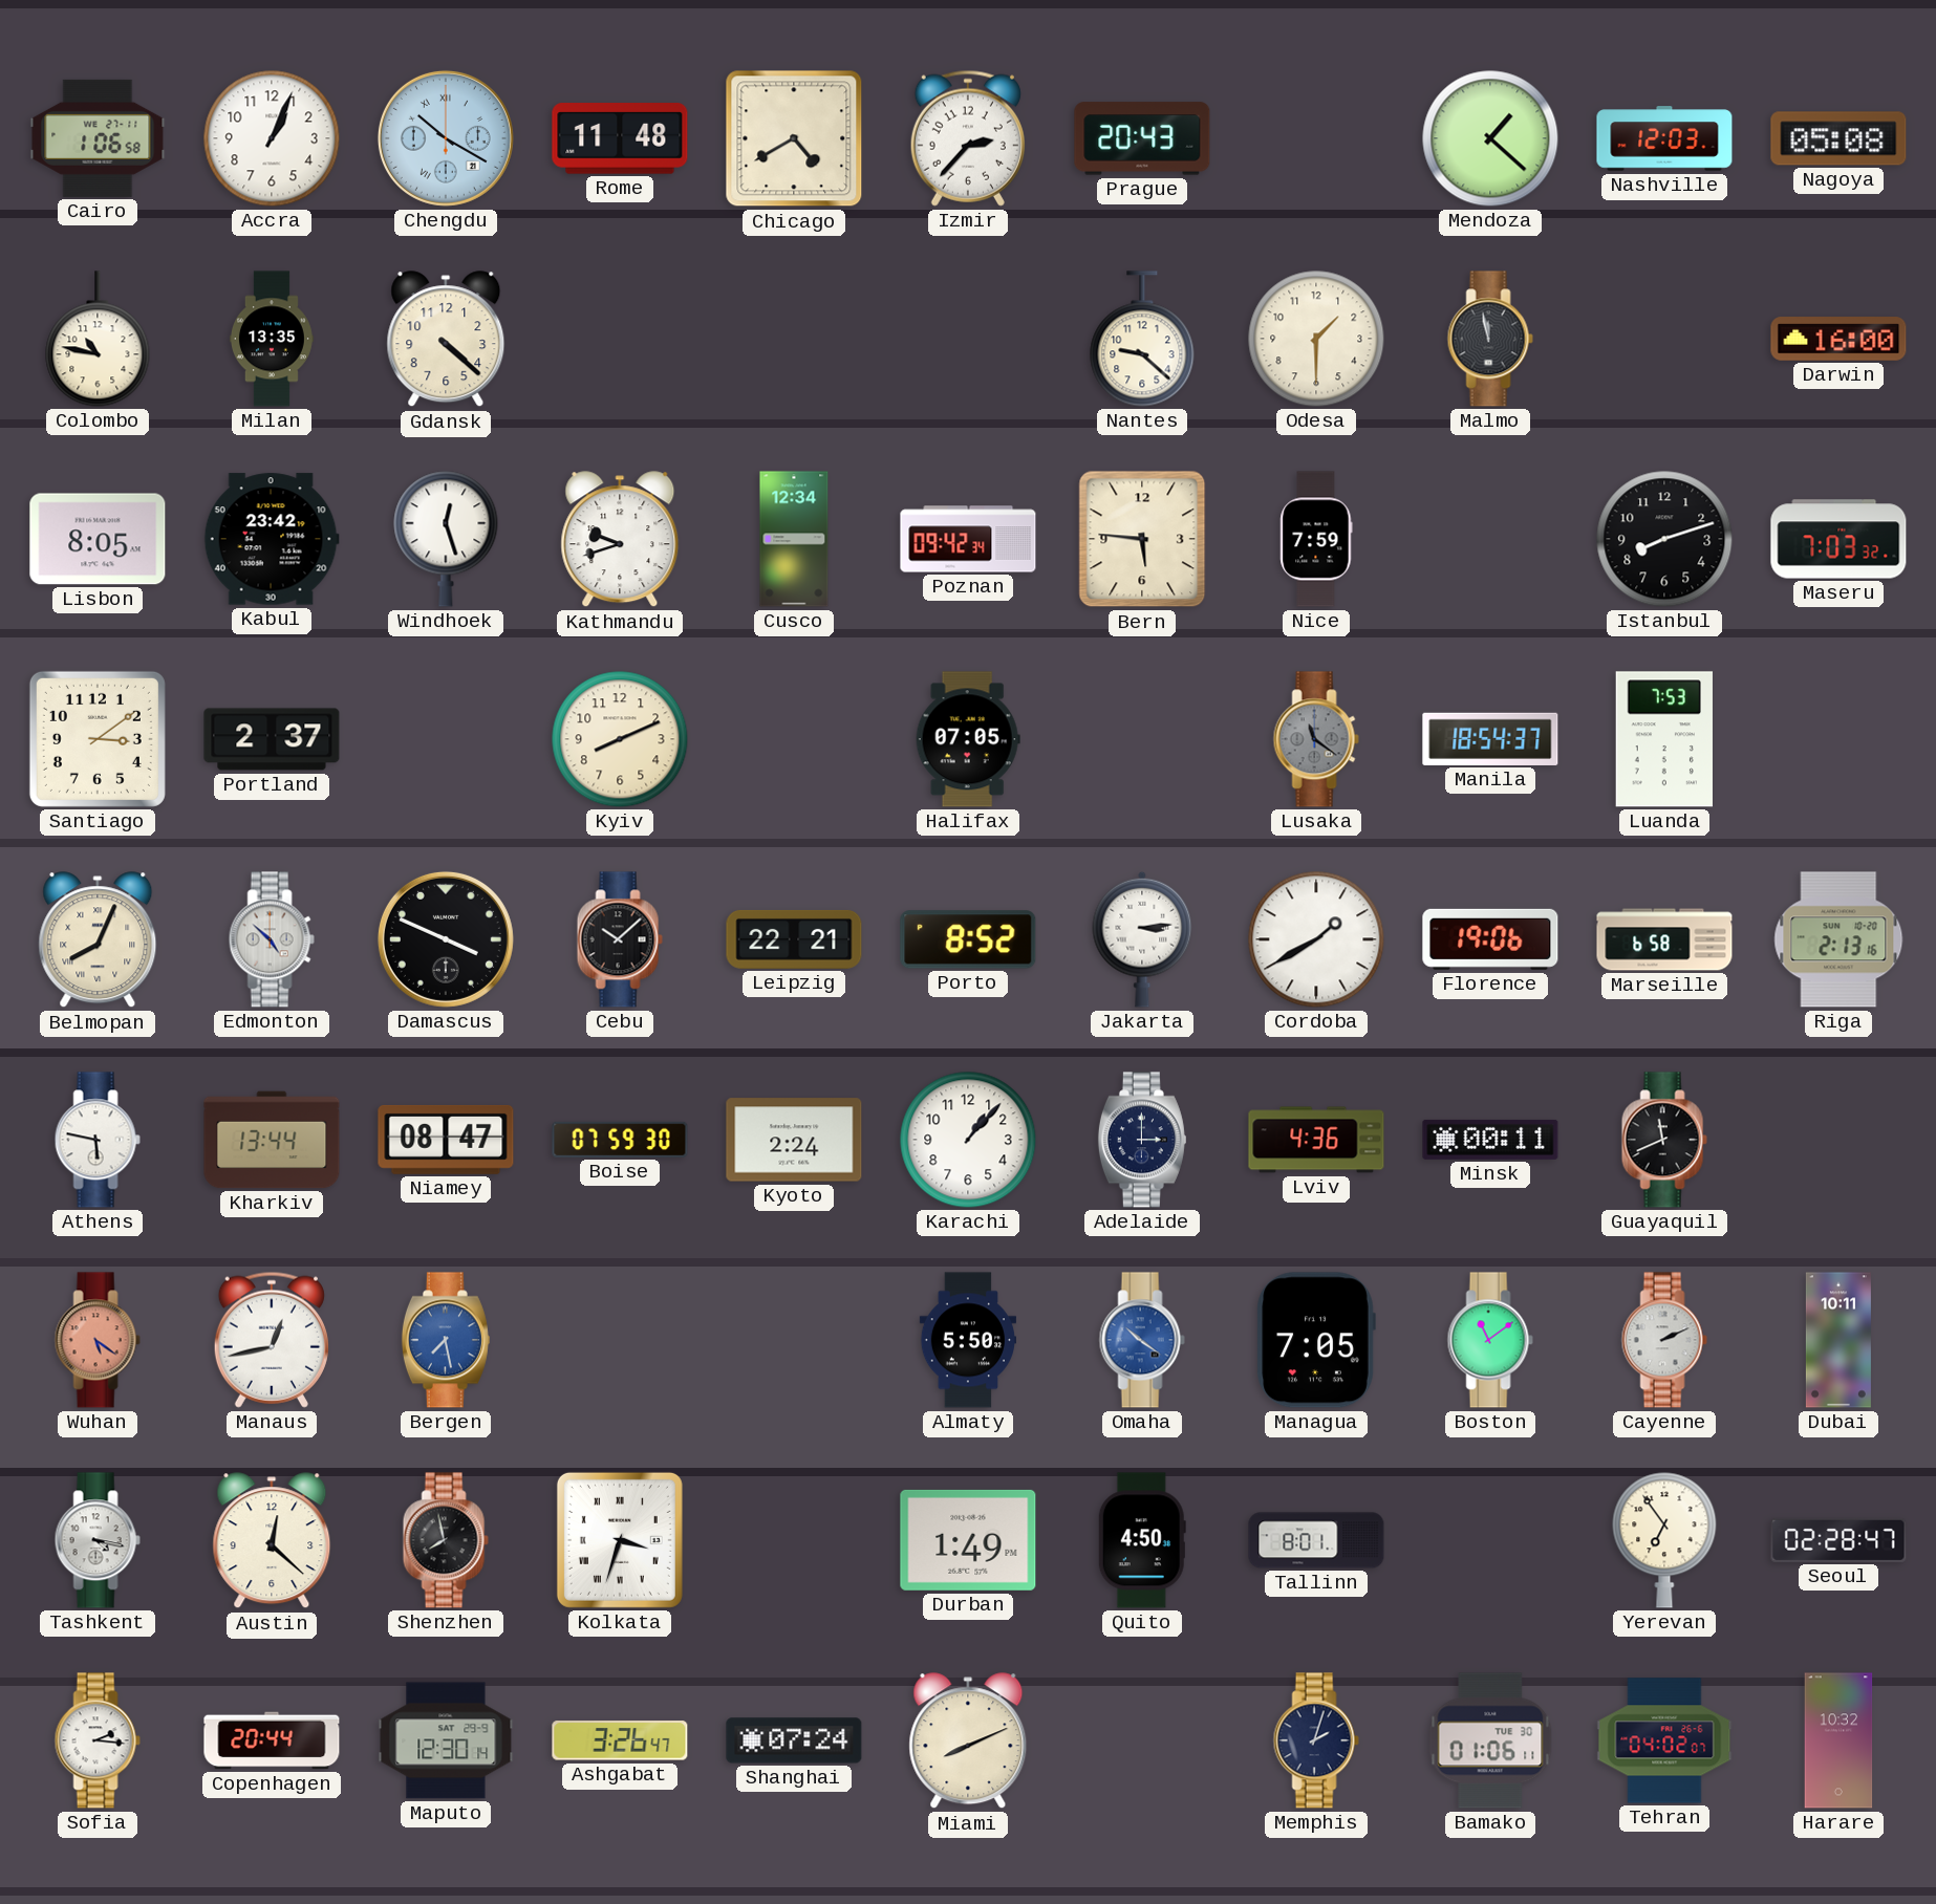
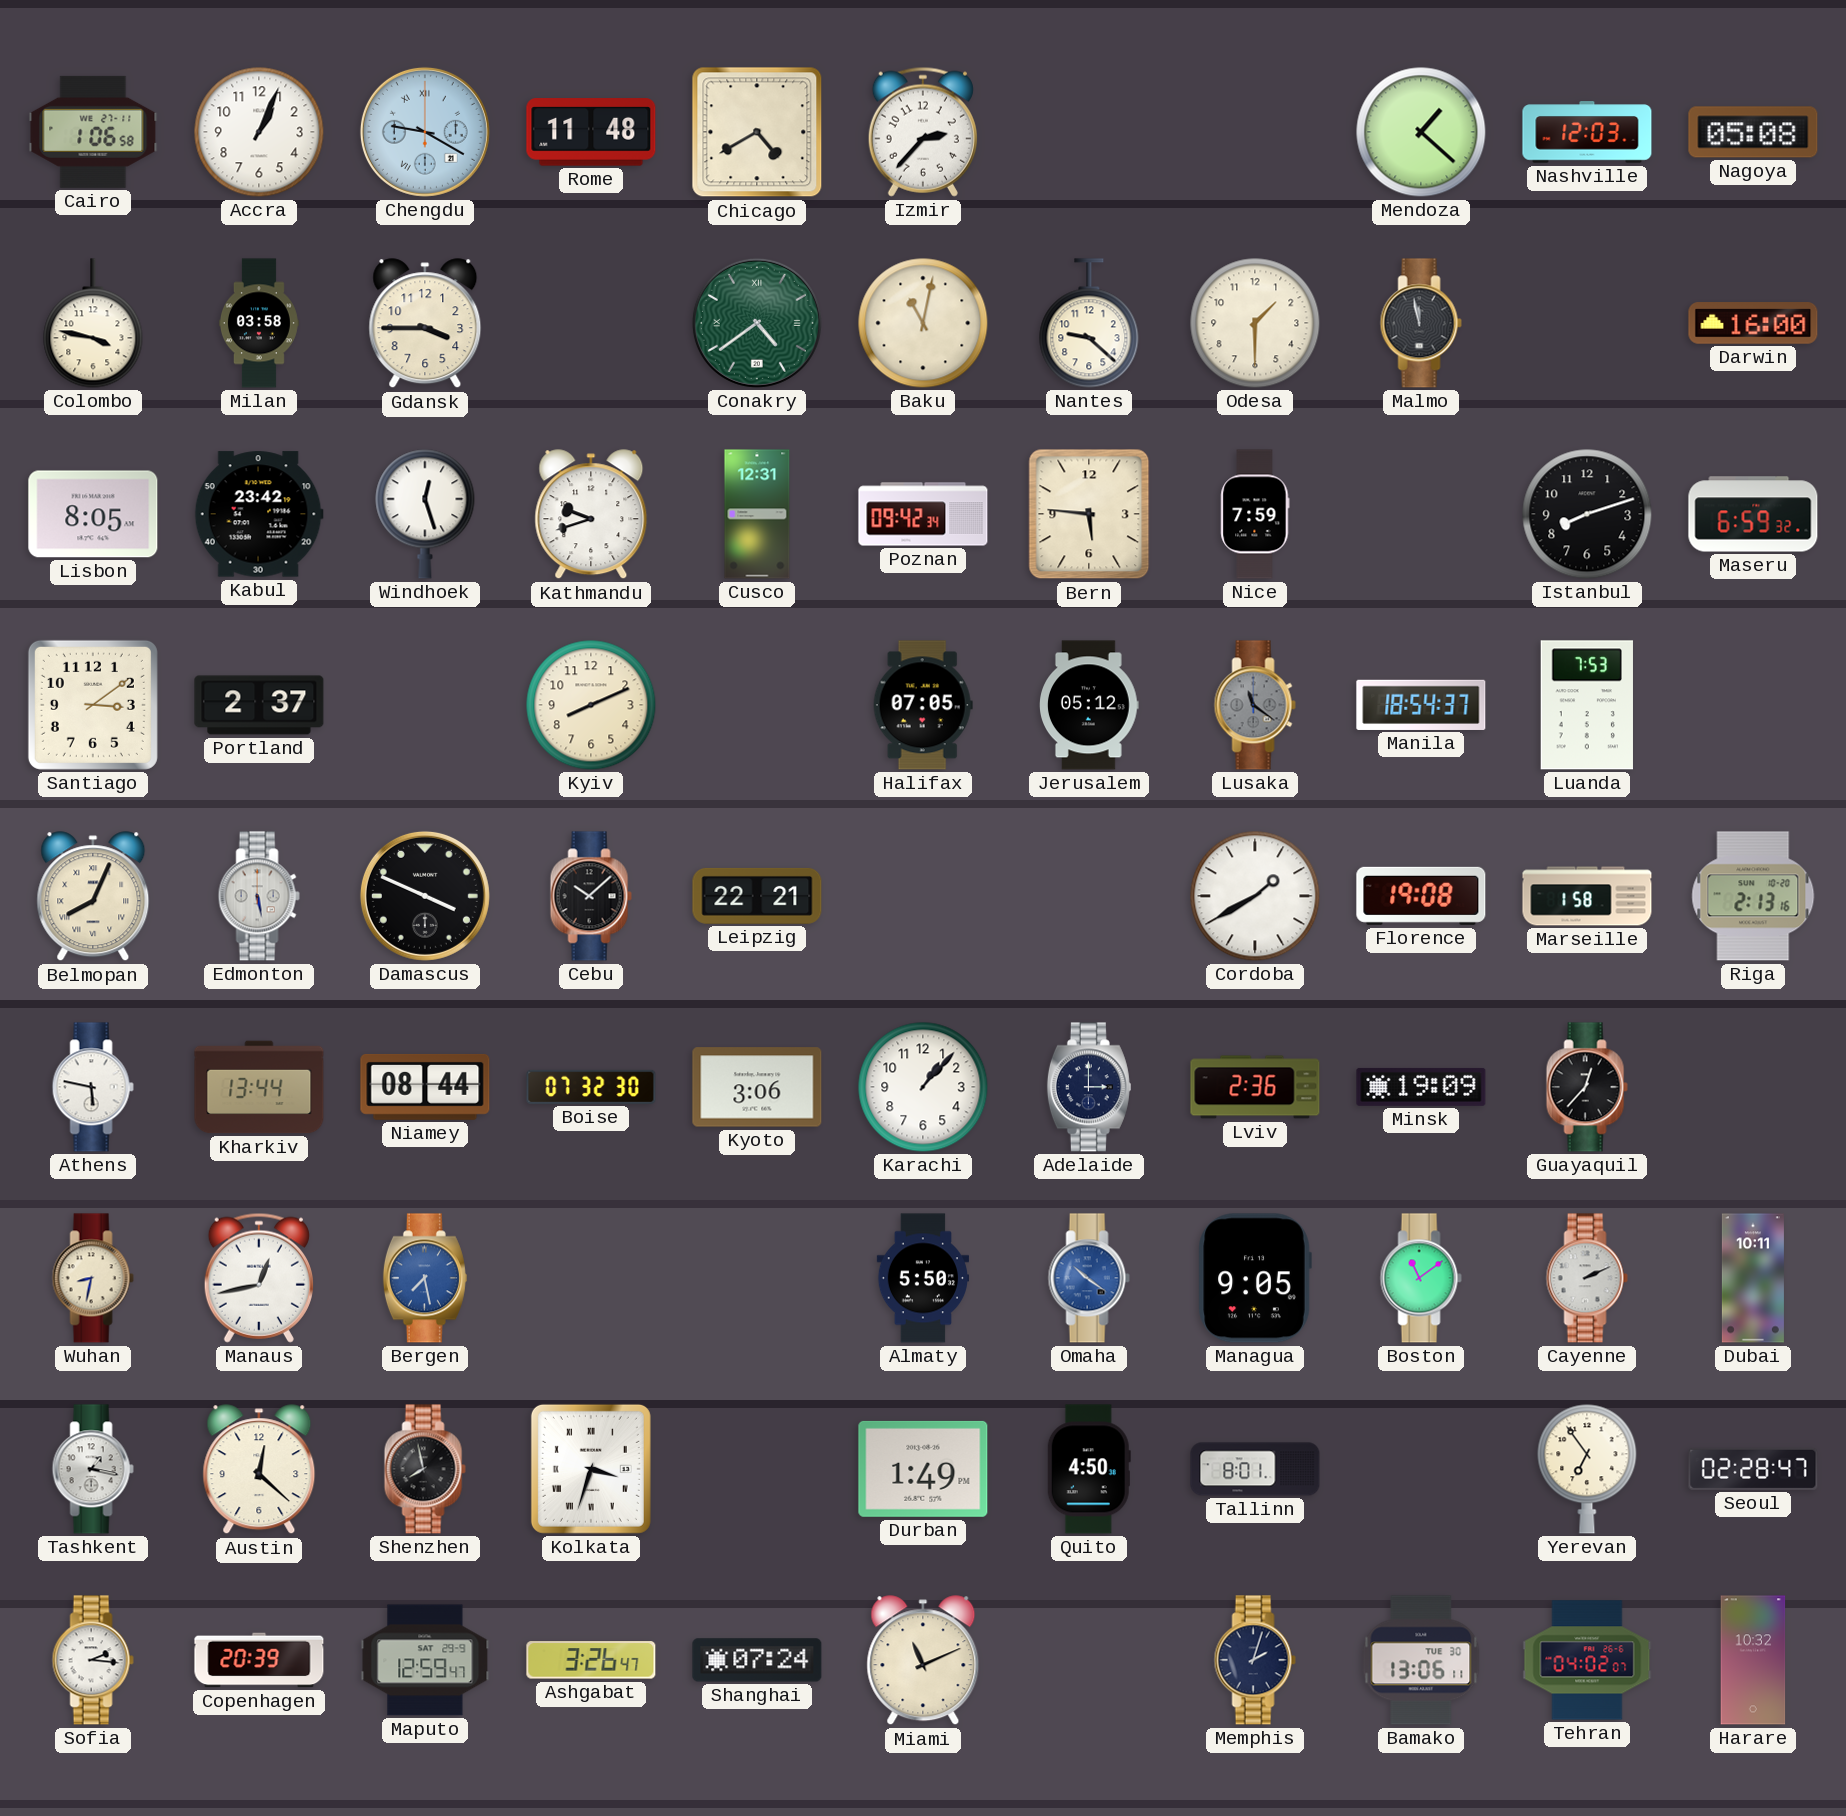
Chengdu: 10:20 -> 9:20
Prague: 20:43 -> none
Colombo: 10:47 -> 3:47
Milan: 13:35 -> 03:58
Gdansk: 4:22 -> 3:45
Conakry: none -> 4:39
Baku: none -> 11:02
Cusco: 12:34 -> 12:31
Maseru: 7:03 -> 6:59
Jerusalem: none -> 05:12
Edmonton: 4:52 -> 5:28
Porto: 8:52 -> none
Jakarta: 3:14 -> none
Florence: 19:06 -> 19:08
Marseille: 6:58 -> 1:58
Niamey: 08:47 -> 08:44
Boise: 07:59 -> 07:32
Kyoto: 2:24 -> 3:06
Lviv: 4:36 -> 2:36
Minsk: 00:11 -> 19:09
Guayaquil: 11:41 -> 12:37
Wuhan: 5:21 -> 8:32
Wuhan dial: salmon -> cream
Managua: 7:05 -> 9:05
Tashkent: 4:17 -> 1:17
Copenhagen: 20:44 -> 20:39
Maputo: 12:30 -> 12:59
Miami: 8:11 -> 11:11
Bamako: 01:06 -> 13:06
